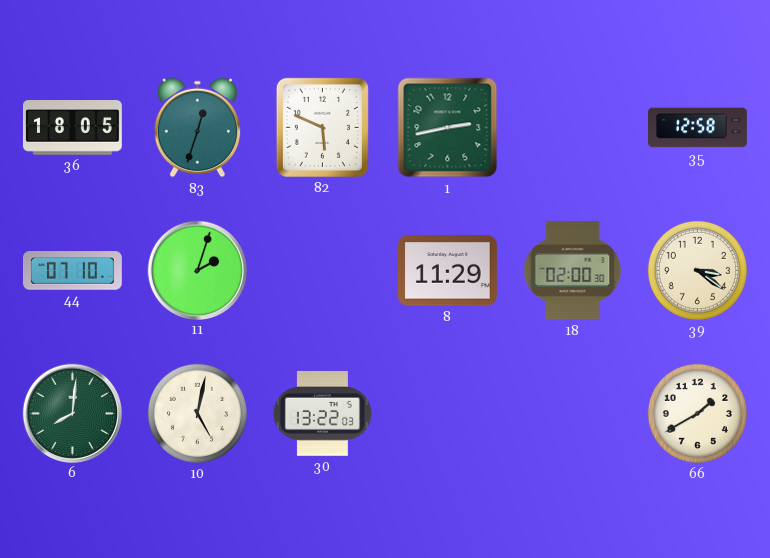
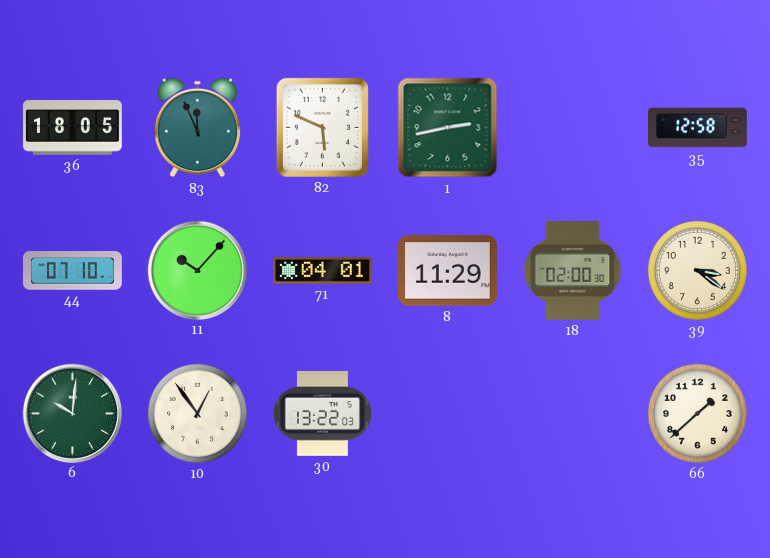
83: 12:33 -> 11:56
11: 2:03 -> 10:07
71: none -> 04:01
6: 8:01 -> 10:01
10: 5:02 -> 12:54
66: 1:40 -> 1:38
